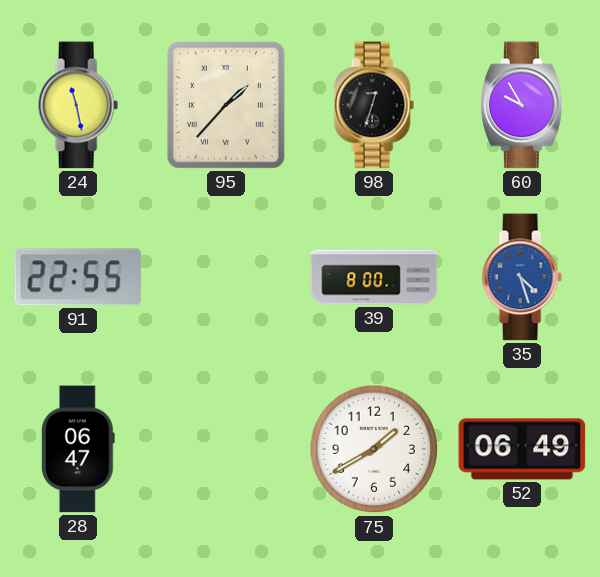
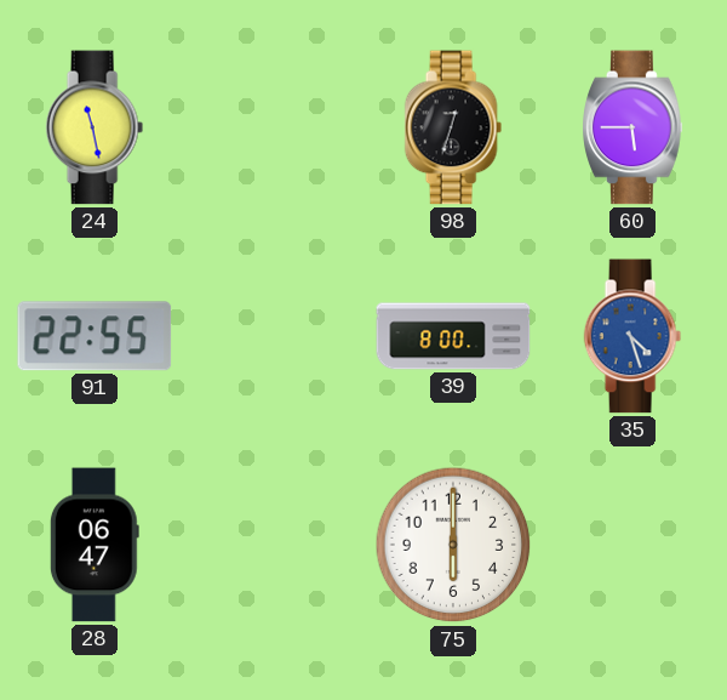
95: 1:37 -> none
60: 9:55 -> 5:45
75: 1:40 -> 6:00
52: 06:49 -> none
